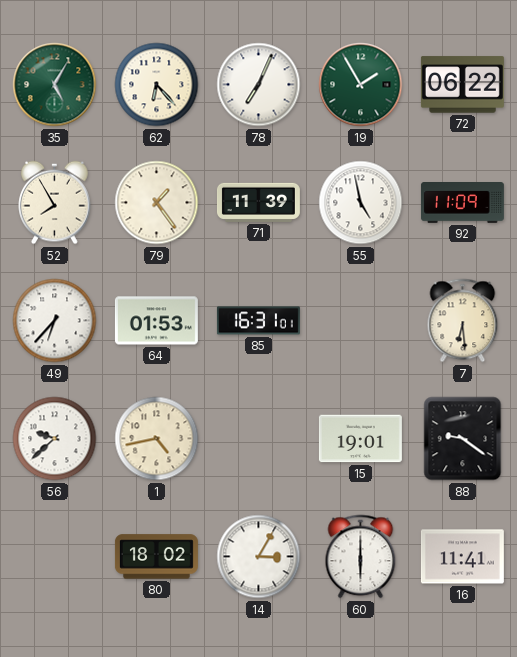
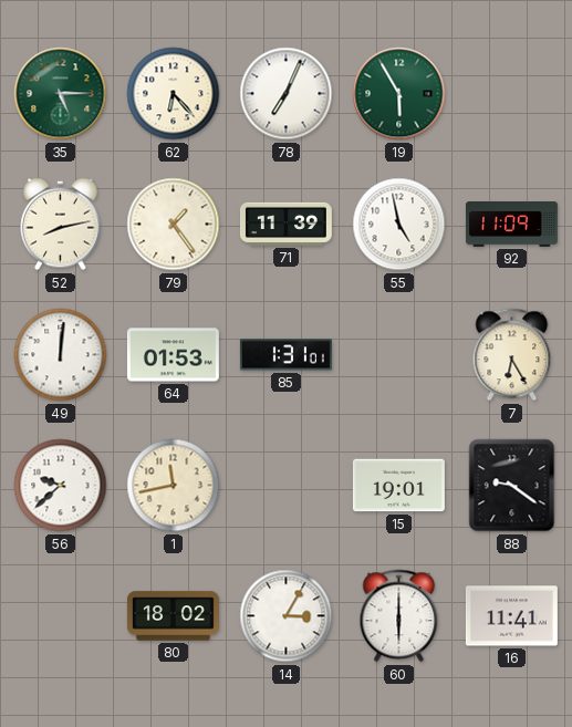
35: 5:05 -> 5:15
19: 1:55 -> 5:55
72: 06:22 -> none
52: 7:55 -> 8:13
49: 6:37 -> 12:01
85: 16:31 -> 1:31
7: 6:29 -> 6:25
1: 4:43 -> 11:43
